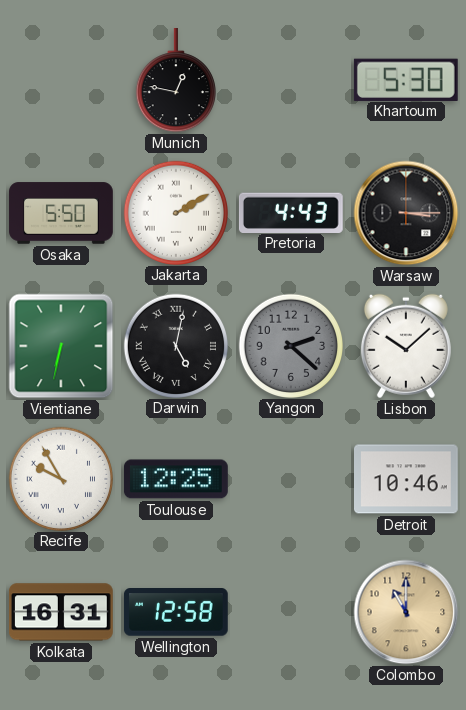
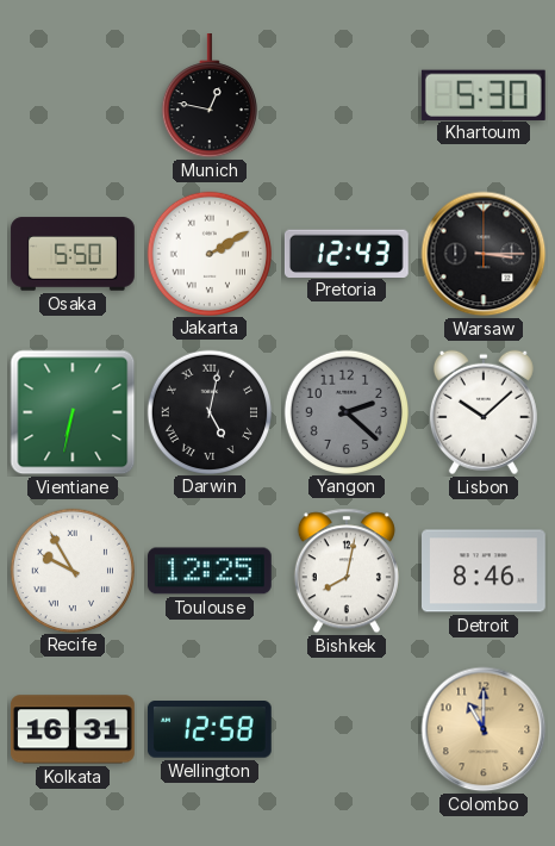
Pretoria: 4:43 -> 12:43
Bishkek: none -> 8:02
Detroit: 10:46 -> 8:46
